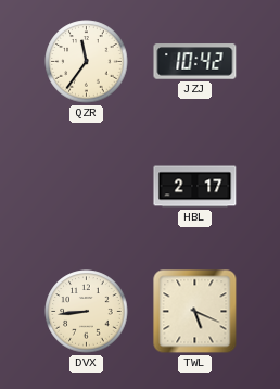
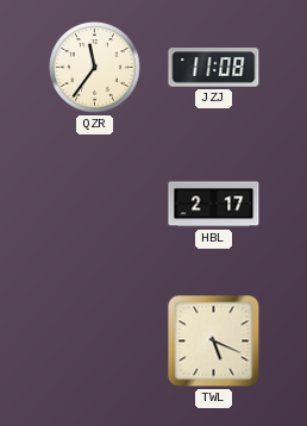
JZJ: 10:42 -> 11:08
DVX: 8:44 -> none
